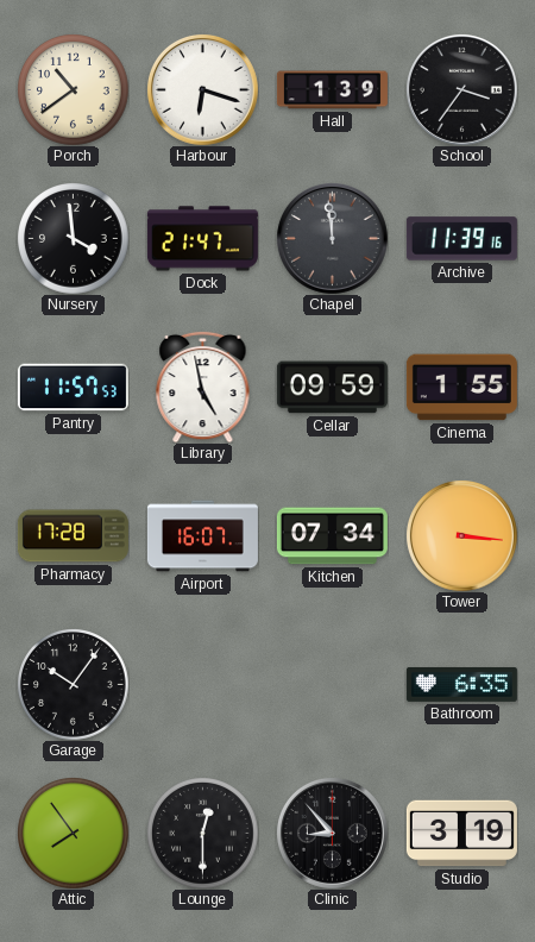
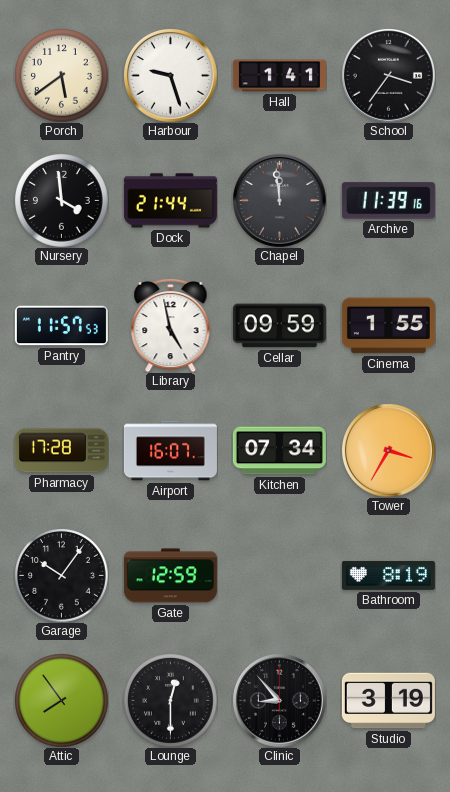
Porch: 10:39 -> 5:39
Harbour: 6:18 -> 9:27
Hall: 1:39 -> 1:41
Dock: 21:47 -> 21:44
Tower: 3:16 -> 3:35
Gate: none -> 12:59
Bathroom: 6:35 -> 8:19
